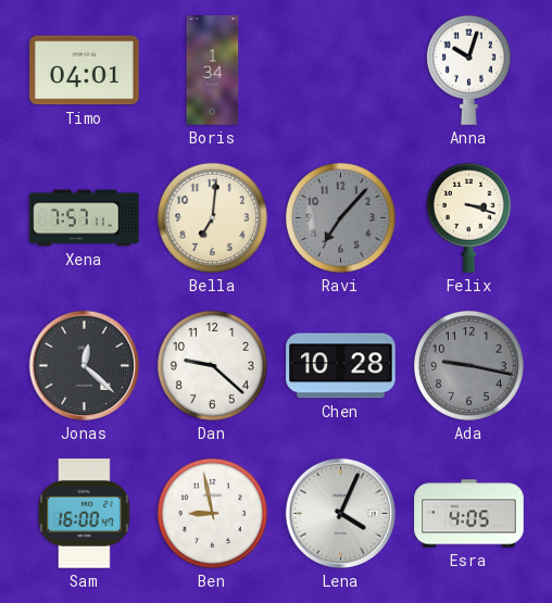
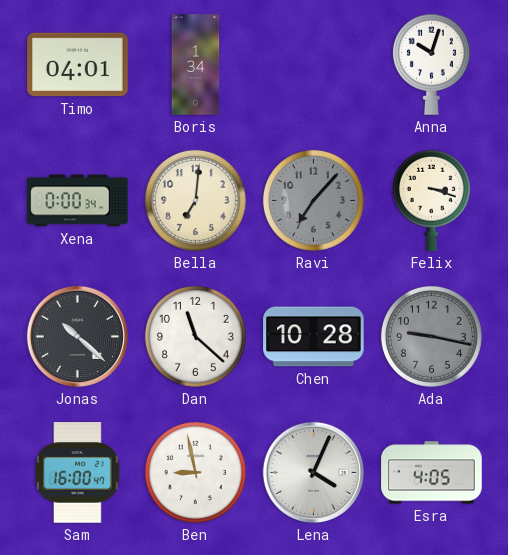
Xena: 7:57 -> 0:00
Jonas: 12:22 -> 10:22
Dan: 9:22 -> 11:22
